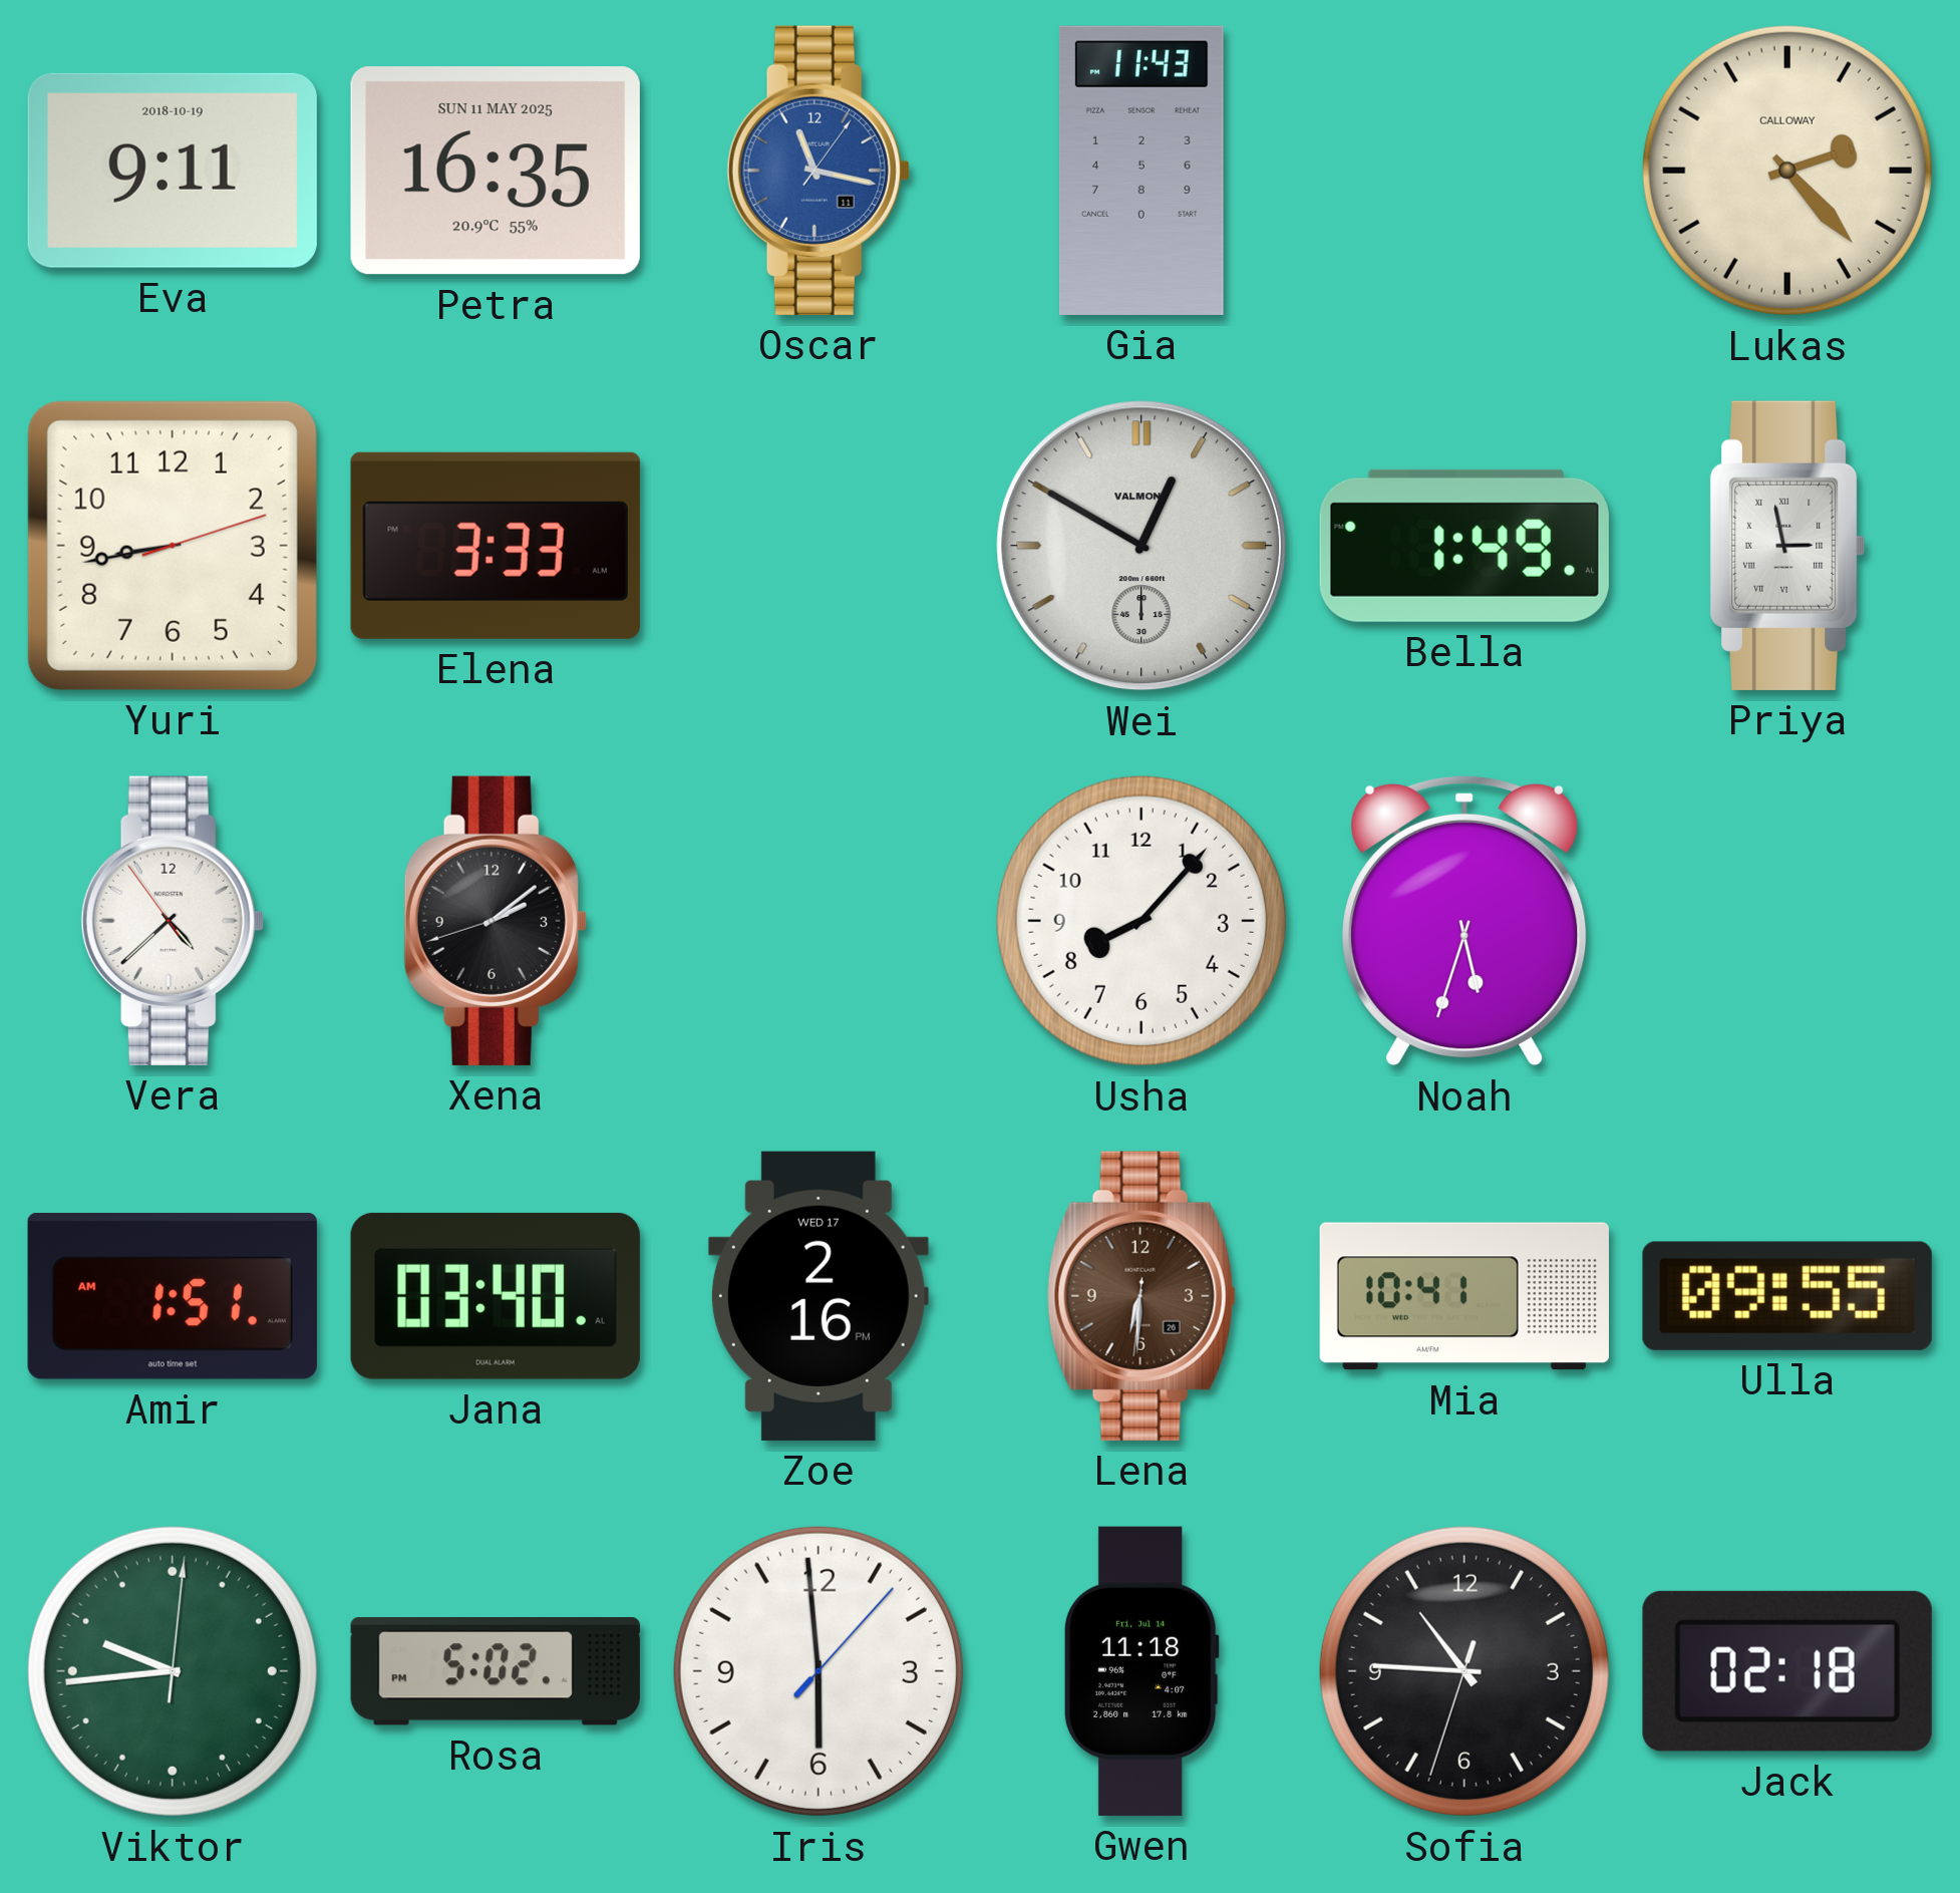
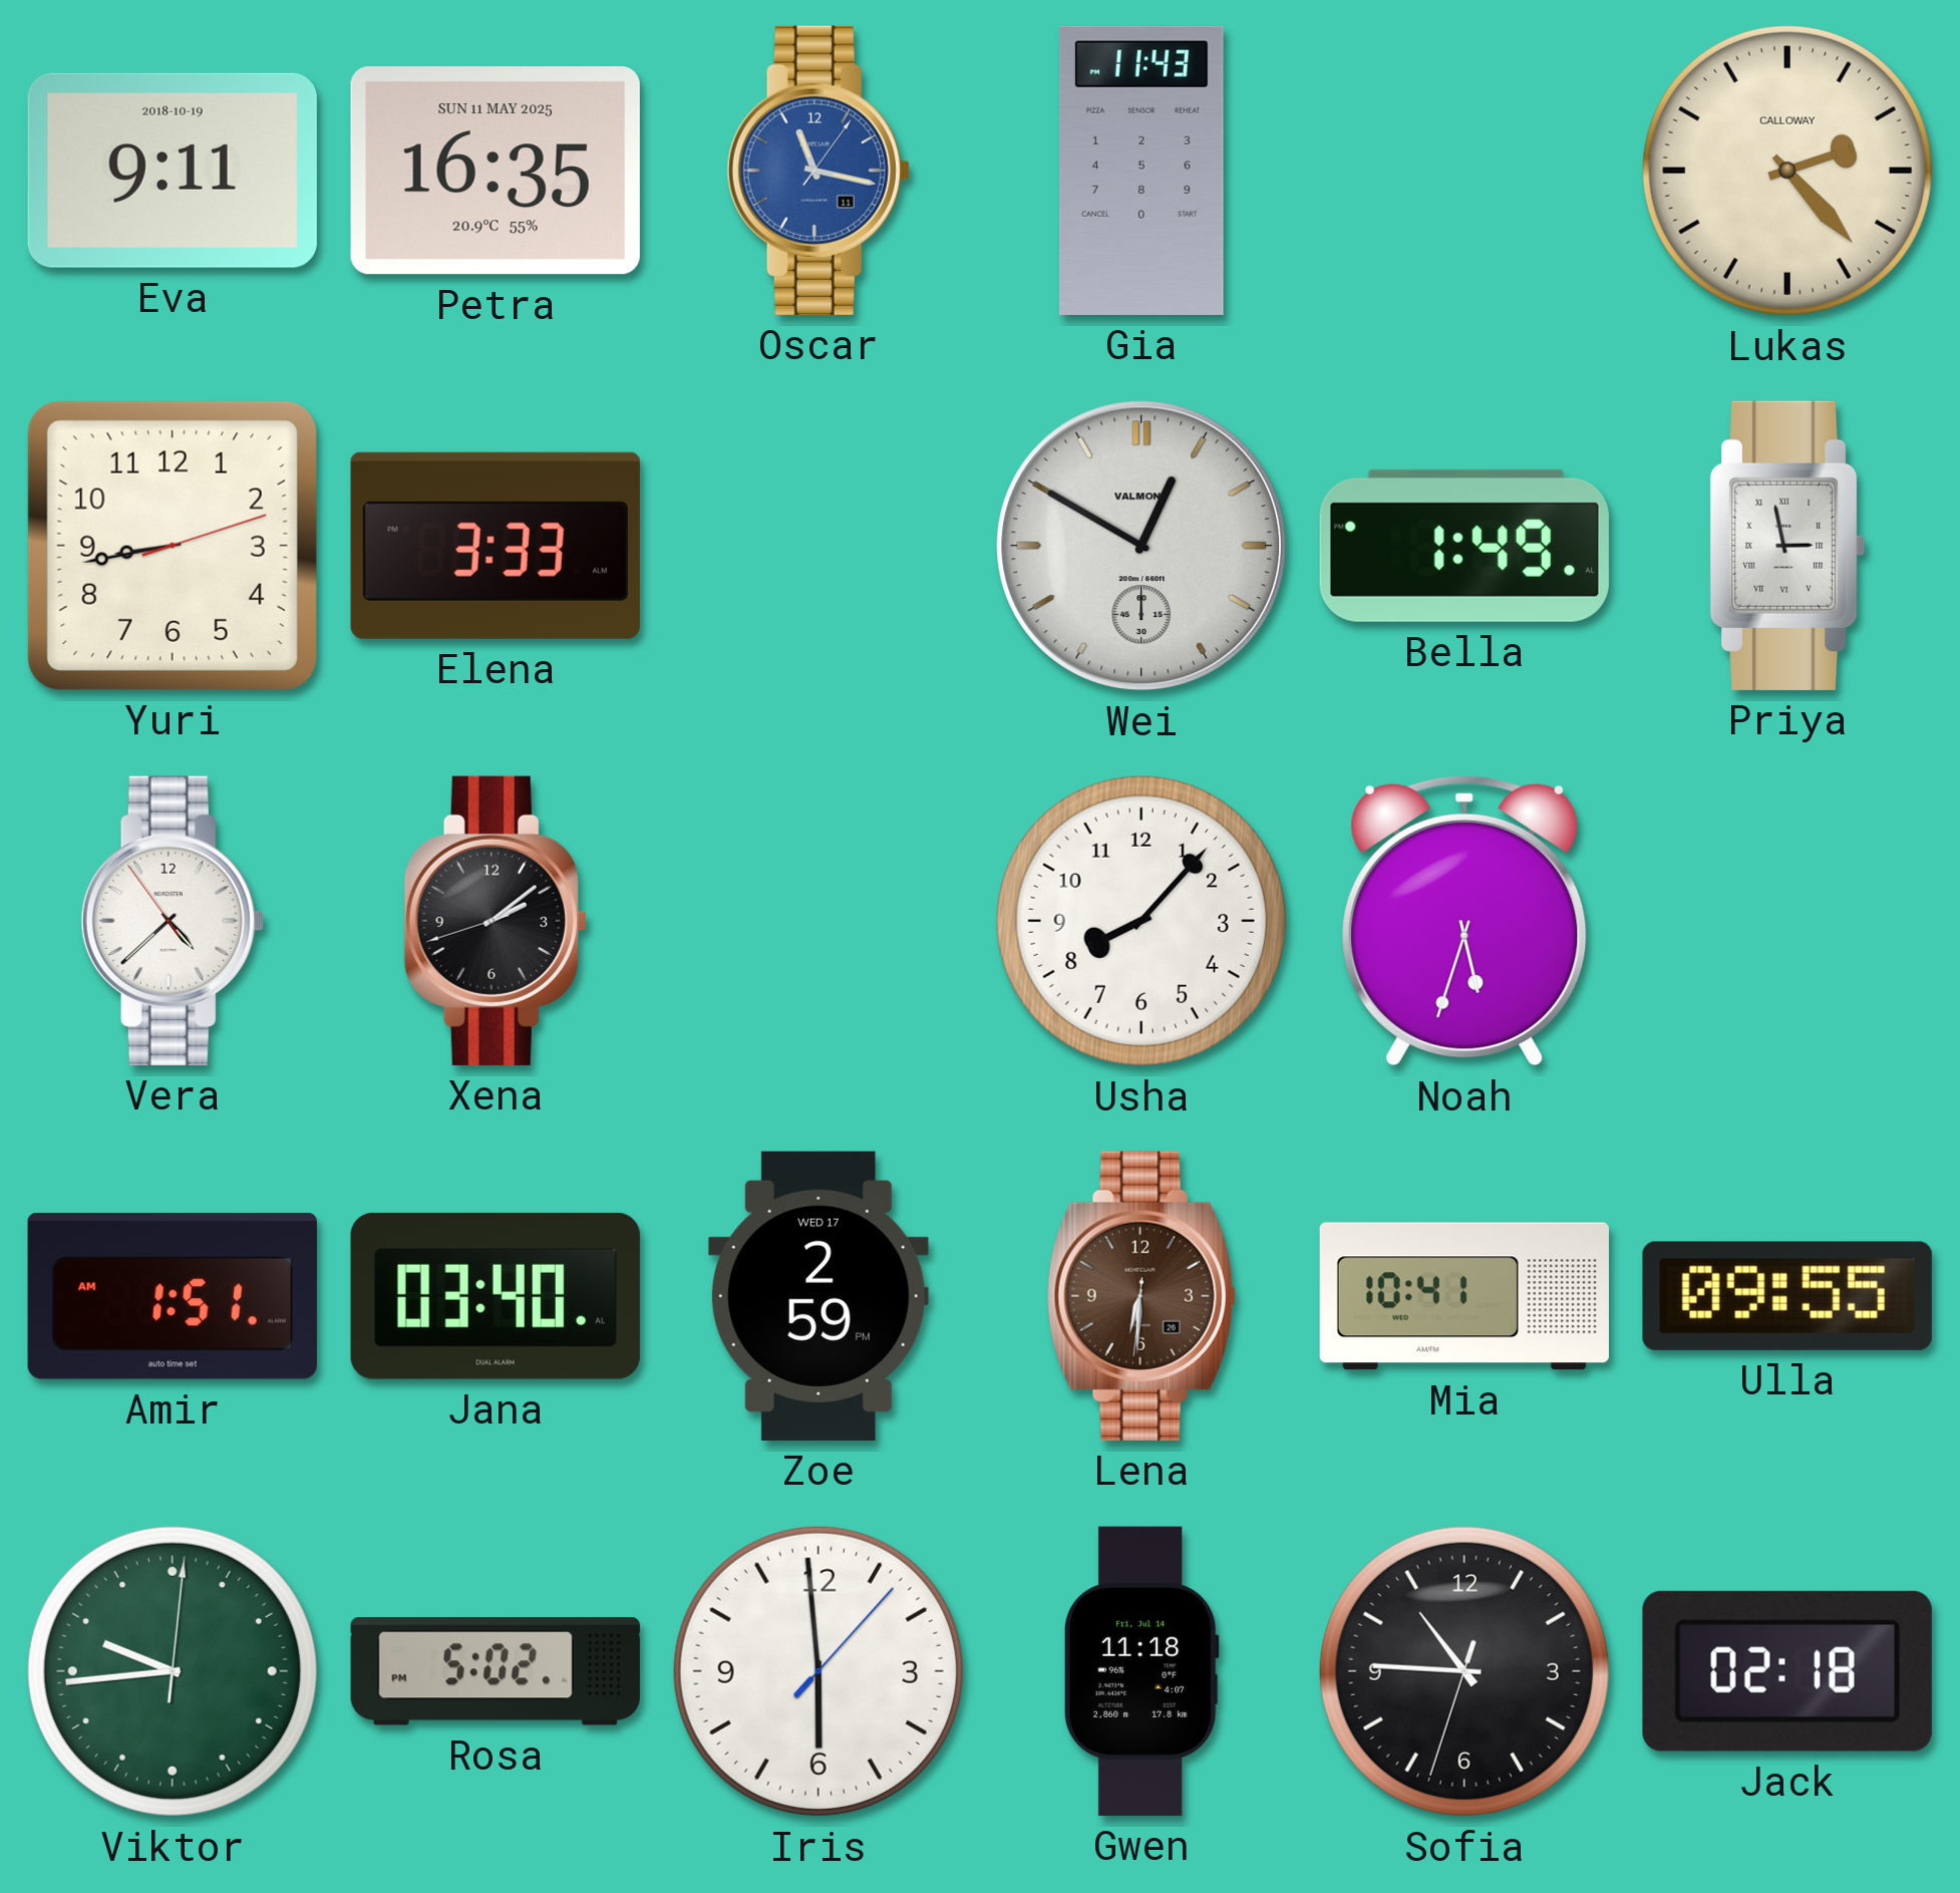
Zoe: 2:16 -> 2:59
